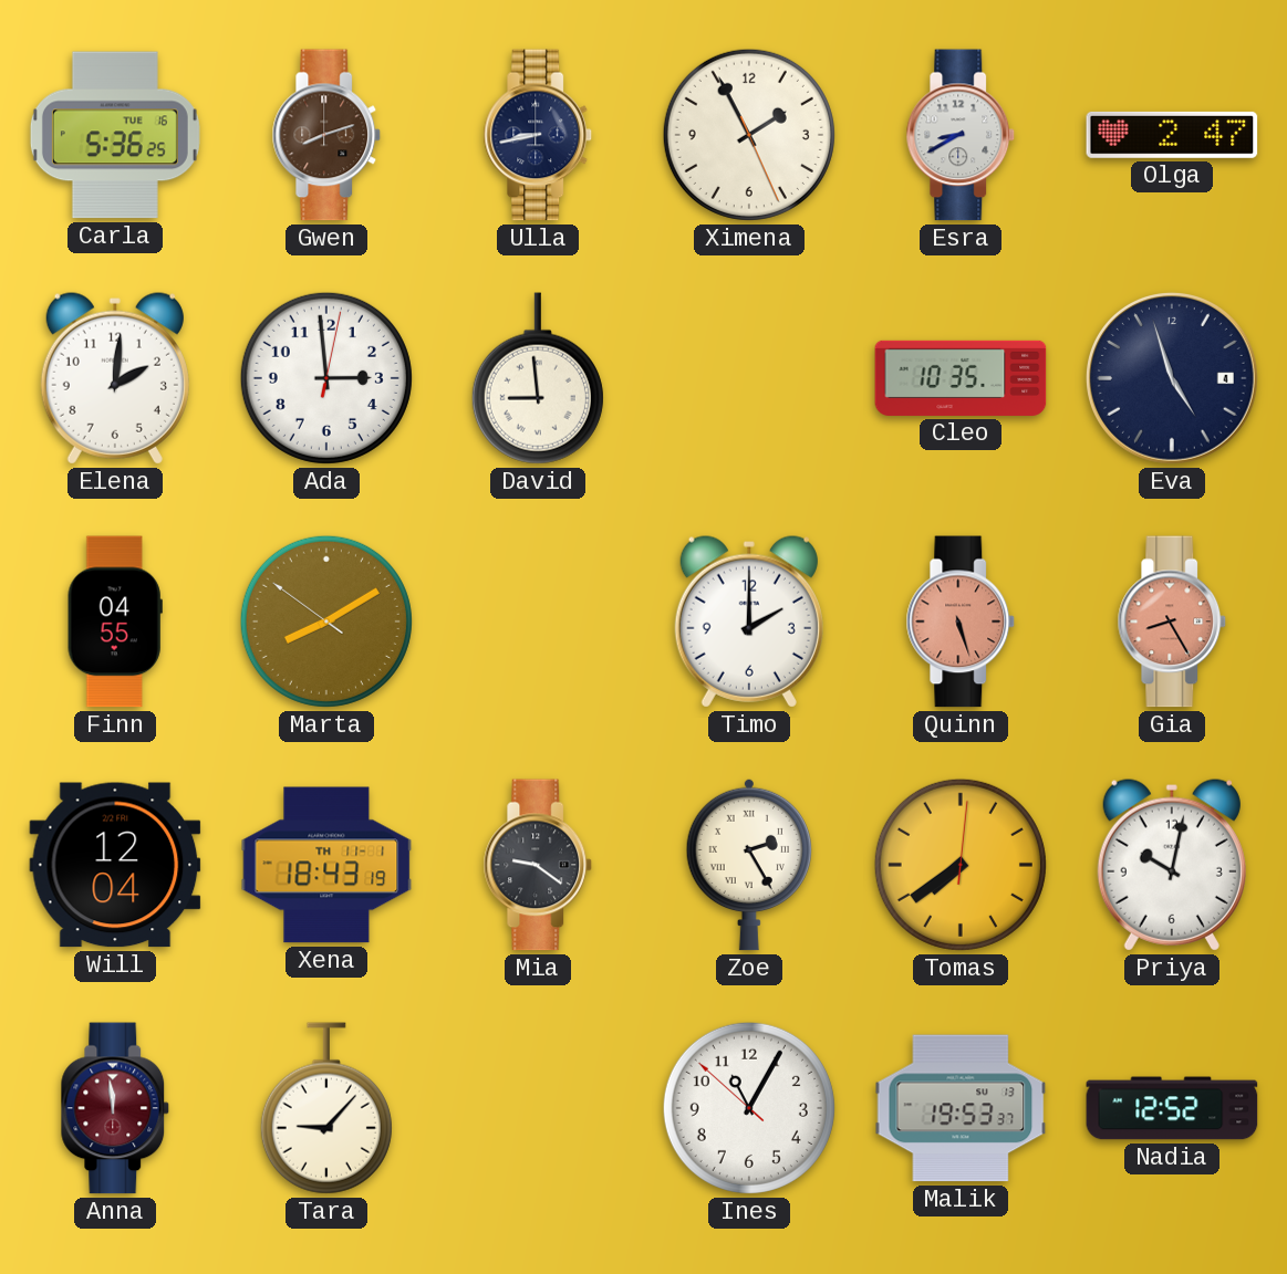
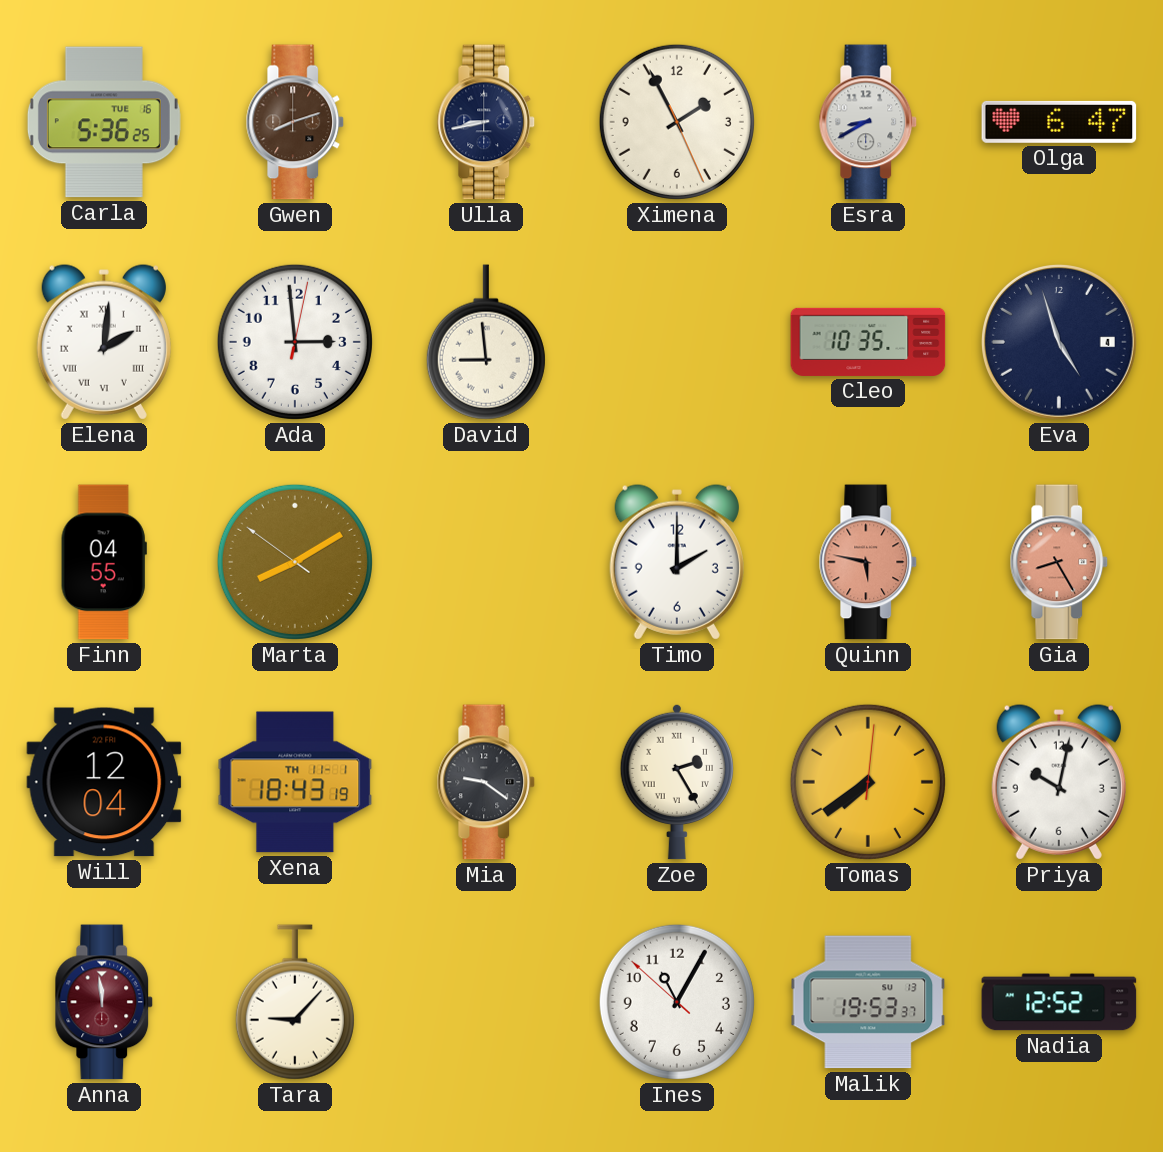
Olga: 2:47 -> 6:47
Elena numerals: Arabic -> Roman
Quinn: 5:27 -> 5:47
